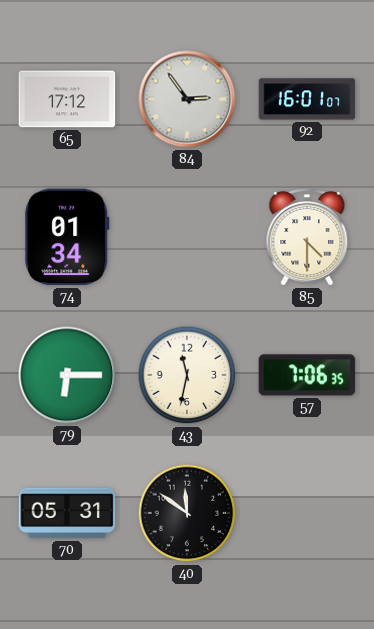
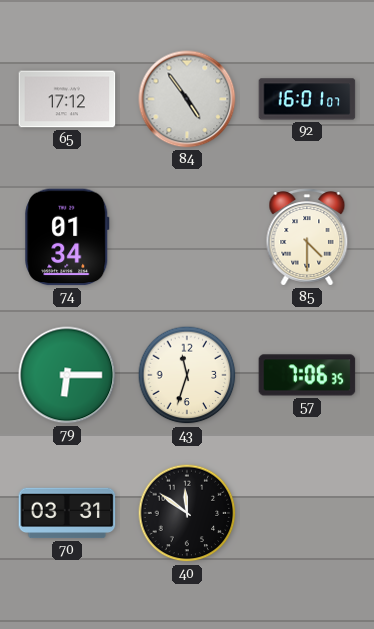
84: 2:54 -> 4:54
43: 11:32 -> 11:33
70: 05:31 -> 03:31
